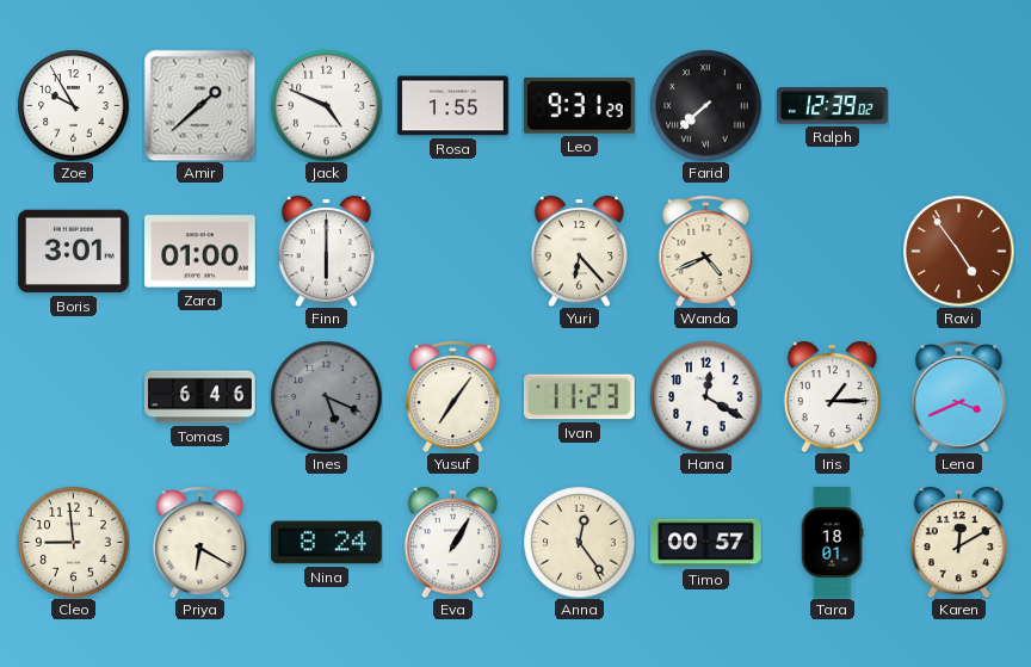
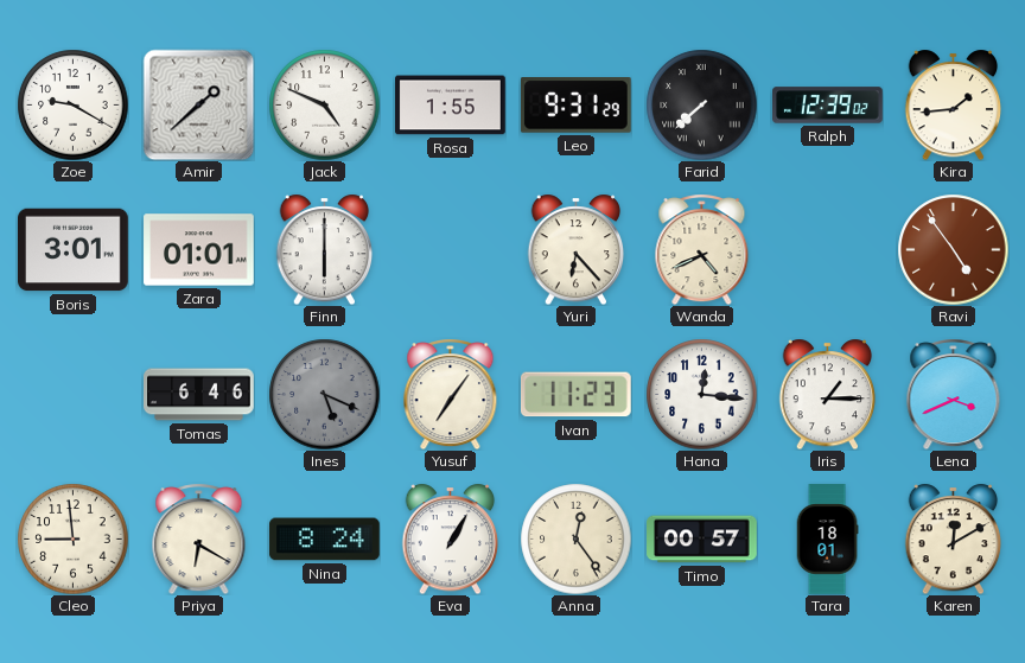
Zoe: 9:55 -> 9:20
Kira: none -> 1:44
Zara: 01:00 -> 01:01
Hana: 12:20 -> 12:16
